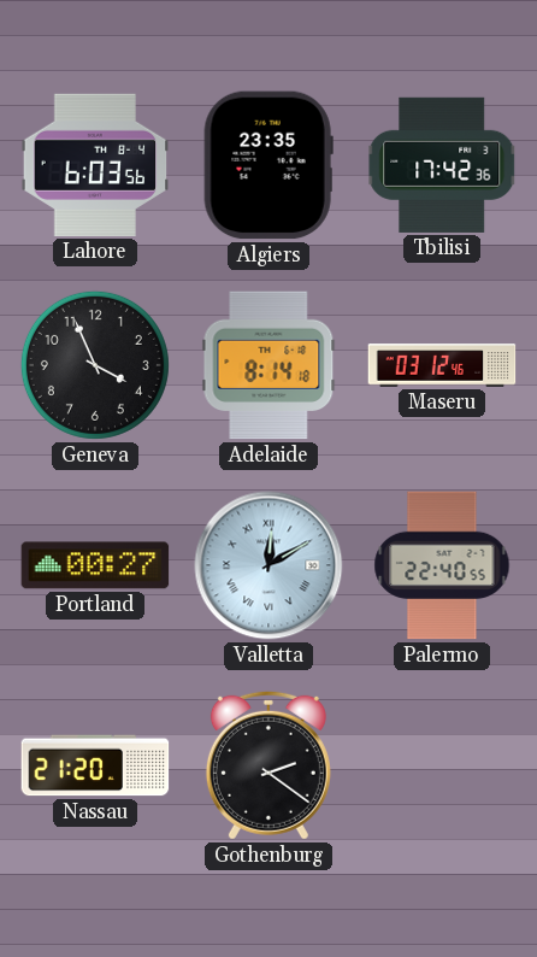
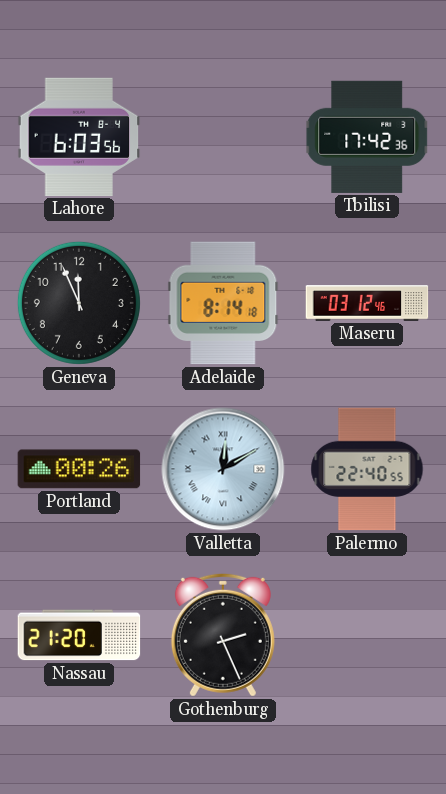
Algiers: 23:35 -> none
Geneva: 3:56 -> 11:56
Portland: 00:27 -> 00:26
Gothenburg: 2:21 -> 2:26
